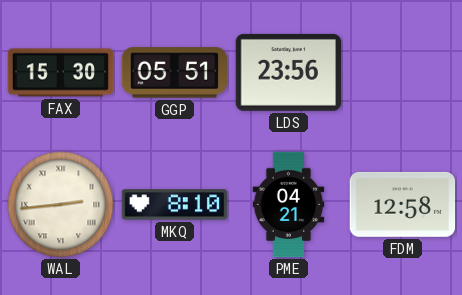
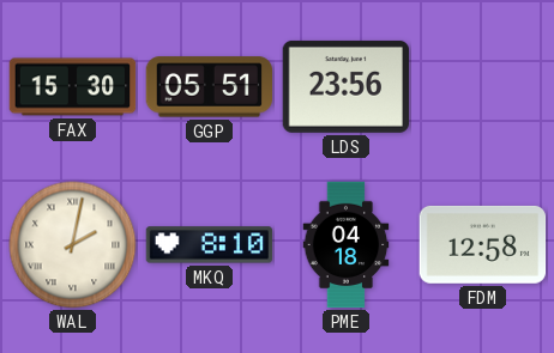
WAL: 2:44 -> 2:02
PME: 04:21 -> 04:18
